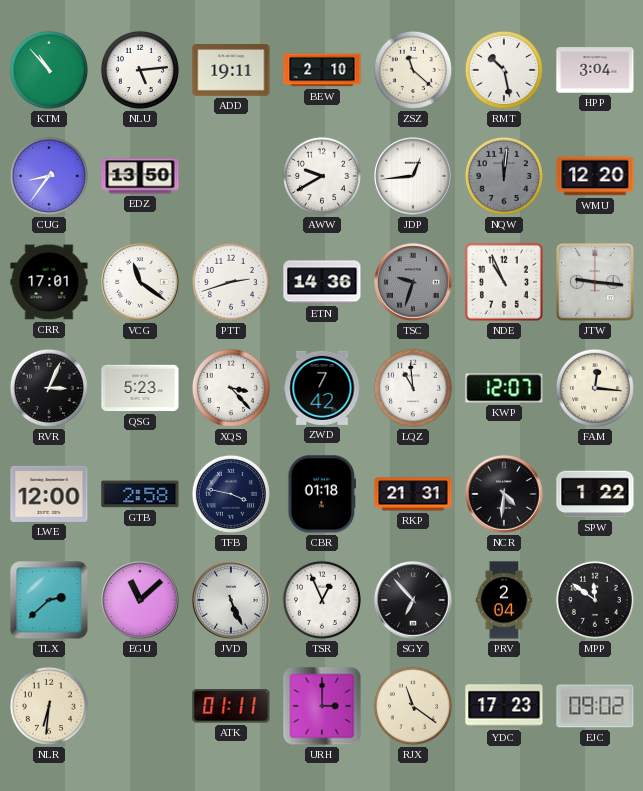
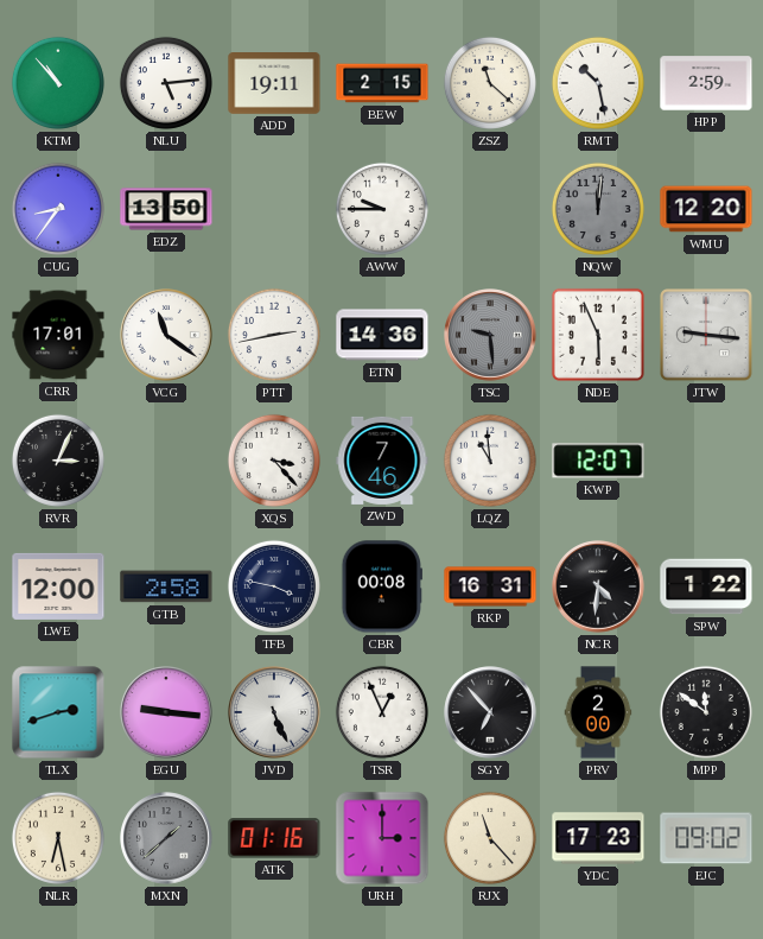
BEW: 2:10 -> 2:15
HPP: 3:04 -> 2:59
AWW: 9:40 -> 9:45
JDP: 12:44 -> none
PTT: 2:42 -> 2:43
TSC: 9:33 -> 9:29
NDE: 10:56 -> 5:56
QSG: 5:23 -> none
ZWD: 7:42 -> 7:46
FAM: 12:16 -> none
CBR: 01:18 -> 00:08
RKP: 21:31 -> 16:31
TLX: 2:38 -> 2:42
EGU: 11:08 -> 9:16
PRV: 2:04 -> 2:00
NLR: 6:31 -> 6:28
MXN: none -> 1:38
ATK: 01:11 -> 01:16
RJX: 11:21 -> 11:23
